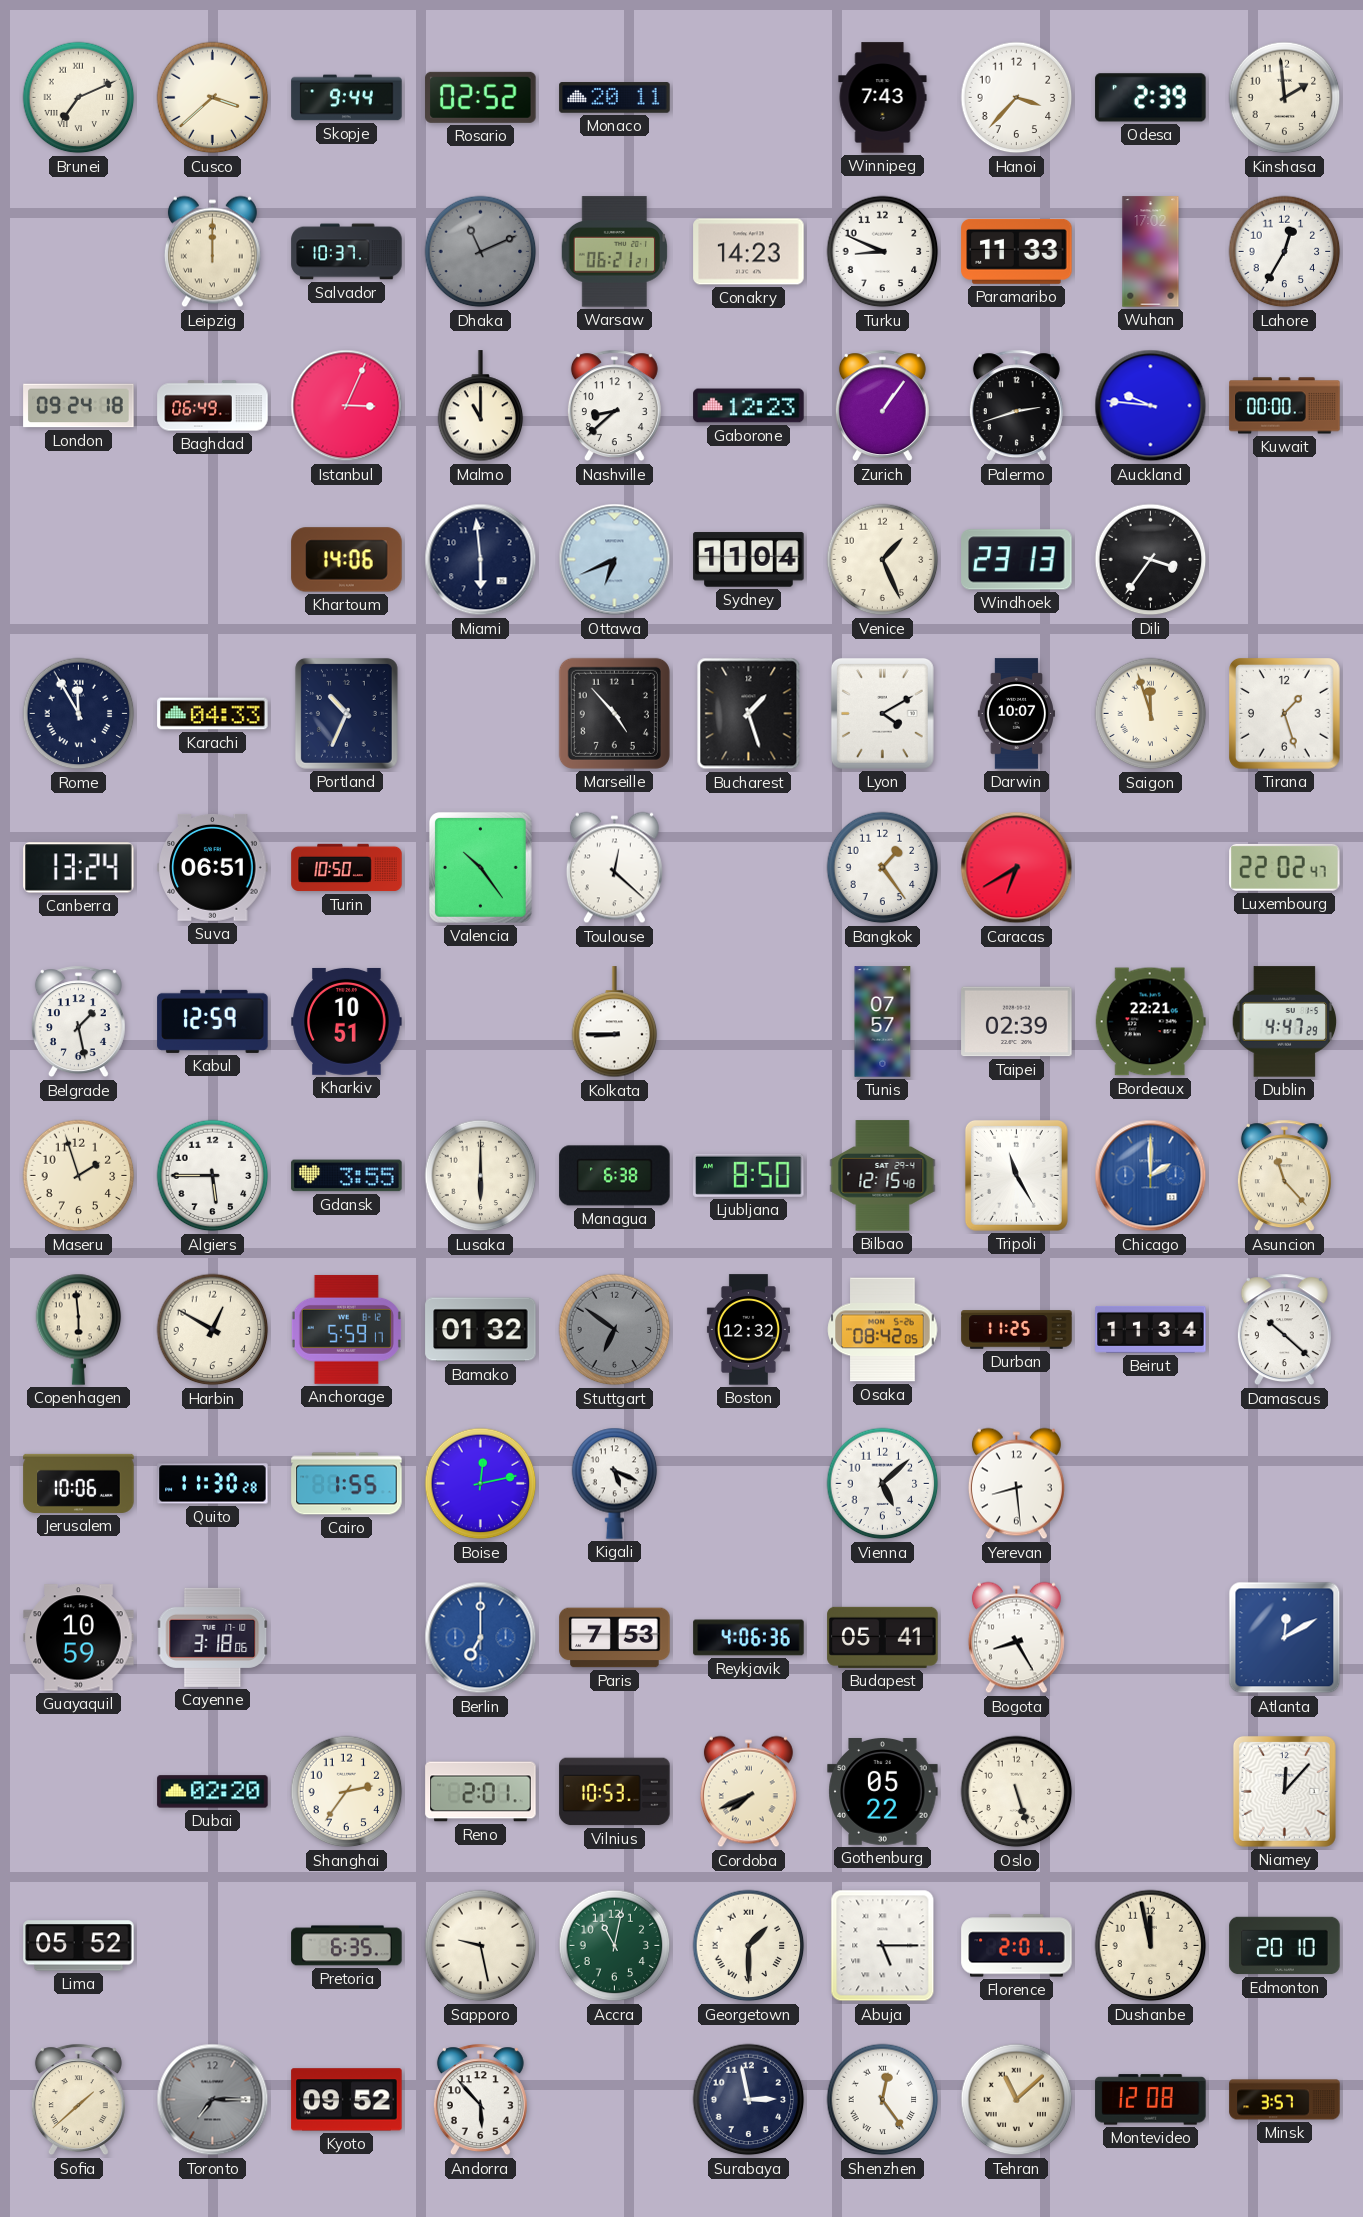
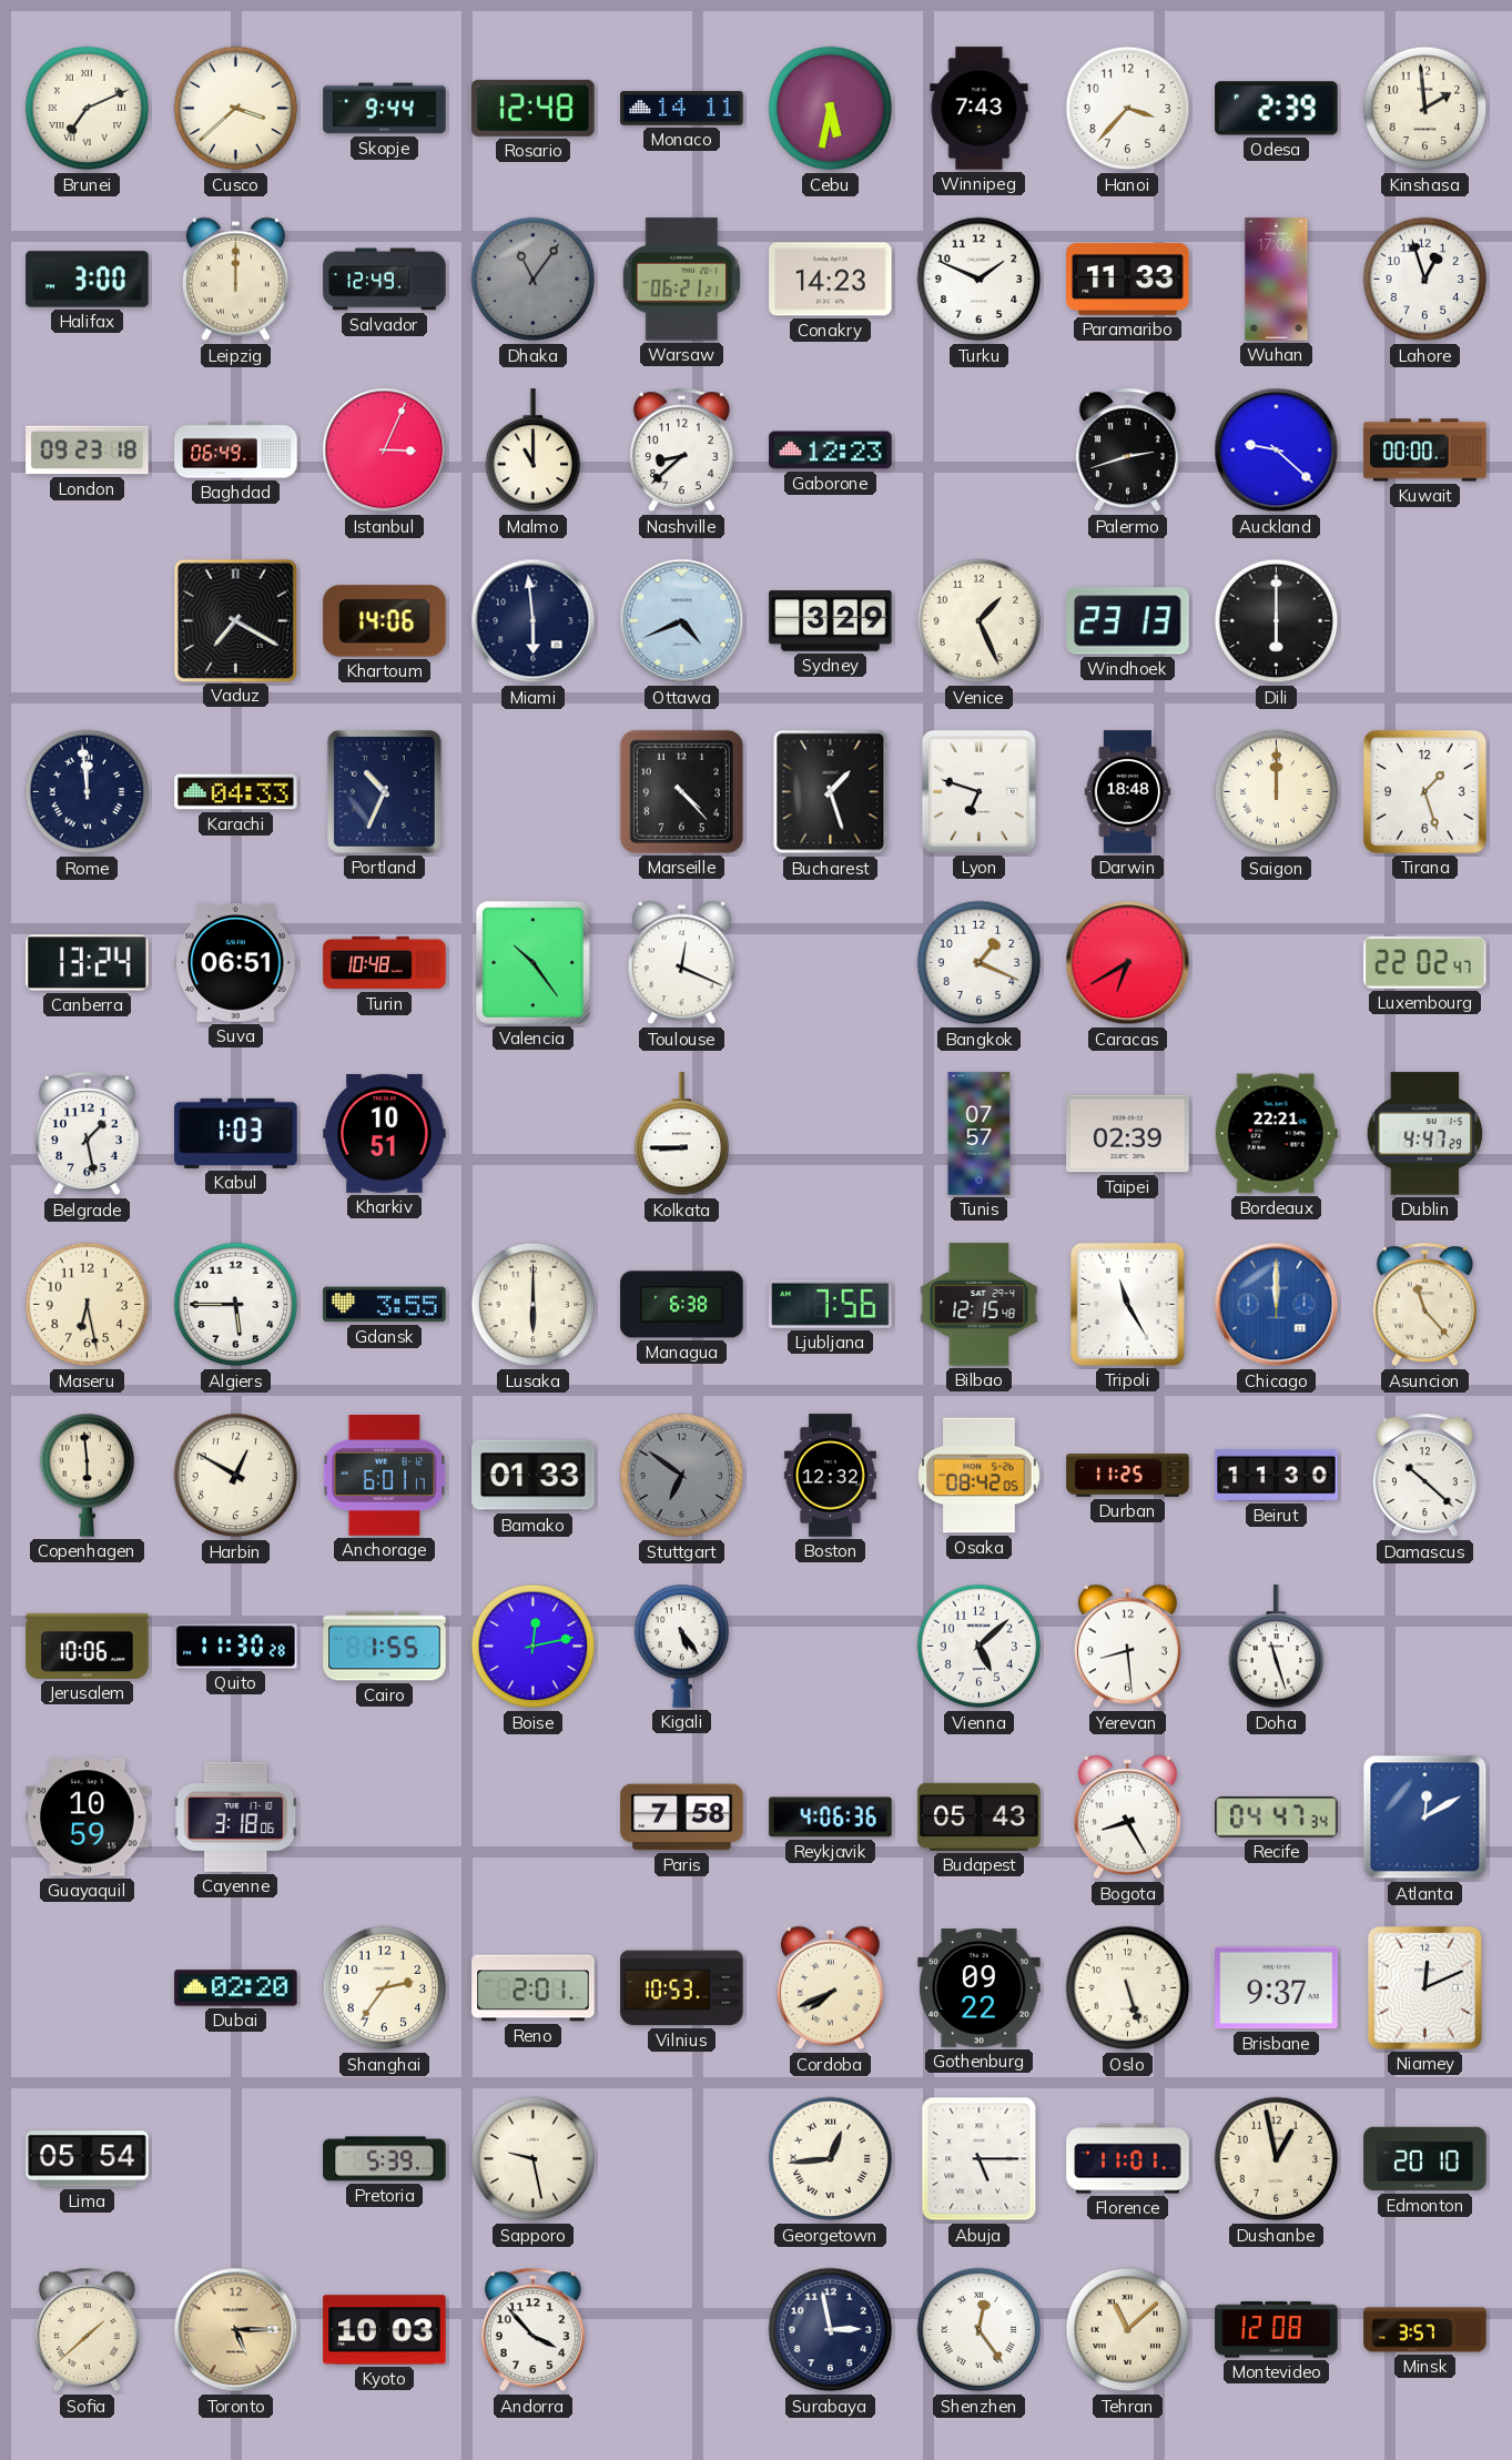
Rosario: 02:52 -> 12:48
Monaco: 20:11 -> 14:11
Cebu: none -> 5:32
Halifax: none -> 3:00
Salvador: 10:37 -> 12:49
Dhaka: 11:11 -> 11:06
Turku: 8:49 -> 1:49
Lahore: 12:35 -> 12:57
London: 09:24 -> 09:23
Zurich: 1:06 -> none
Auckland: 9:46 -> 9:22
Vaduz: none -> 7:20
Ottawa: 6:41 -> 4:41
Sydney: 11:04 -> 3:29
Dili: 3:36 -> 6:00
Rome: 11:55 -> 11:59
Marseille: 4:53 -> 4:23
Lyon: 4:10 -> 6:48
Darwin: 10:07 -> 18:48
Saigon: 11:57 -> 12:00
Turin: 10:50 -> 10:48
Toulouse: 12:22 -> 12:19
Bangkok: 1:24 -> 1:19
Kabul: 12:59 -> 1:03
Maseru: 1:57 -> 6:28
Ljubljana: 8:50 -> 7:56
Chicago: 2:00 -> 12:00
Anchorage: 5:59 -> 6:01
Bamako: 01:32 -> 01:33
Beirut: 11:34 -> 11:30
Kigali: 5:19 -> 5:24
Doha: none -> 11:27
Berlin: 7:00 -> none
Paris: 7:53 -> 7:58
Budapest: 05:41 -> 05:43
Recife: none -> 04:47
Gothenburg: 05:22 -> 09:22
Brisbane: none -> 9:37
Niamey: 12:07 -> 12:11
Lima: 05:52 -> 05:54
Pretoria: 6:35 -> 5:39
Accra: 11:02 -> none
Georgetown: 1:30 -> 12:44
Florence: 2:01 -> 11:01
Dushanbe: 11:58 -> 12:58
Toronto: 7:15 -> 5:15
Toronto dial: grey -> champagne
Kyoto: 09:52 -> 10:03
Andorra: 5:53 -> 3:53
